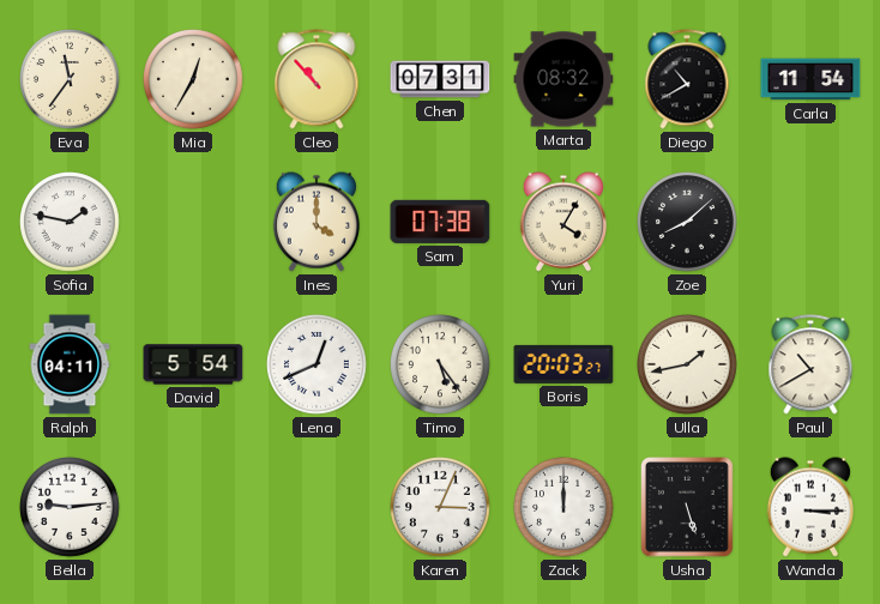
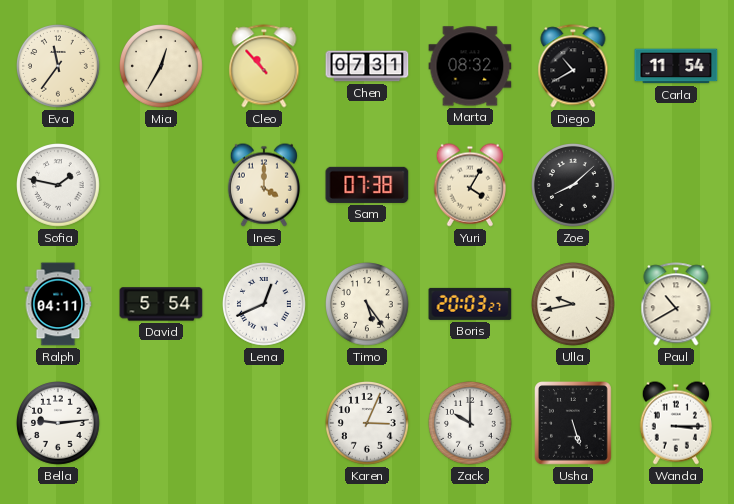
Ulla: 1:43 -> 9:43
Zack: 12:00 -> 10:00
